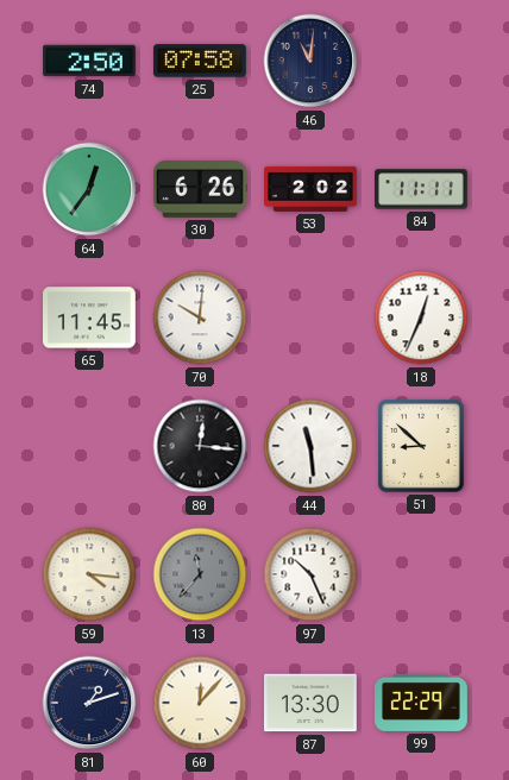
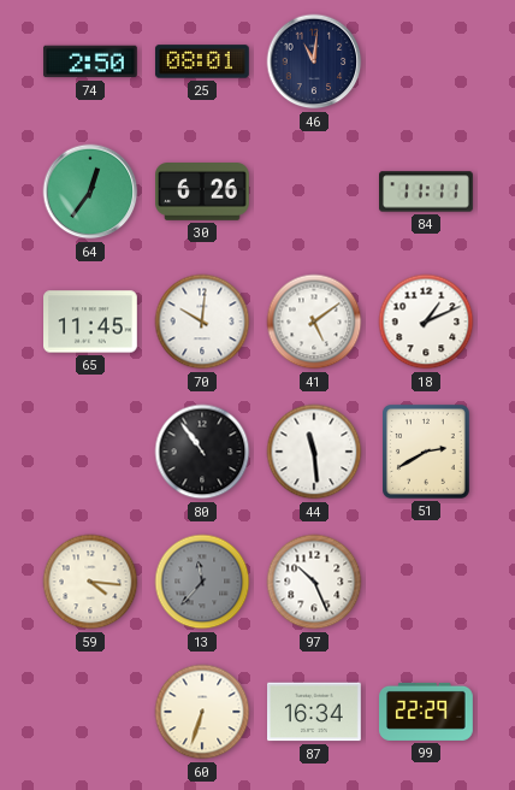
25: 07:58 -> 08:01
53: 2:02 -> none
41: none -> 5:09
18: 12:34 -> 1:11
80: 12:16 -> 10:54
51: 8:52 -> 2:40
81: 1:12 -> none
60: 12:07 -> 6:33
87: 13:30 -> 16:34
